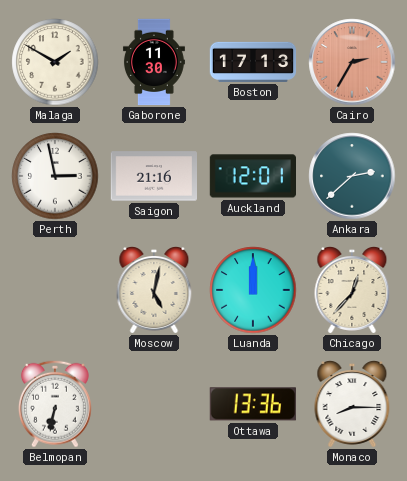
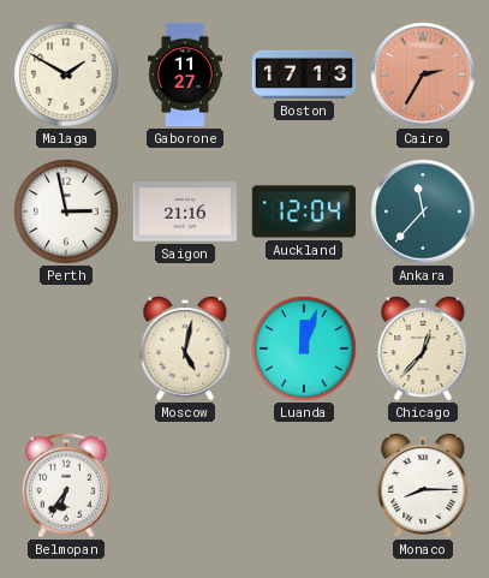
Gaborone: 11:30 -> 11:27
Auckland: 12:01 -> 12:04
Ankara: 2:38 -> 11:37
Luanda: 12:00 -> 12:03
Belmopan: 6:32 -> 6:36
Ottawa: 13:36 -> none
